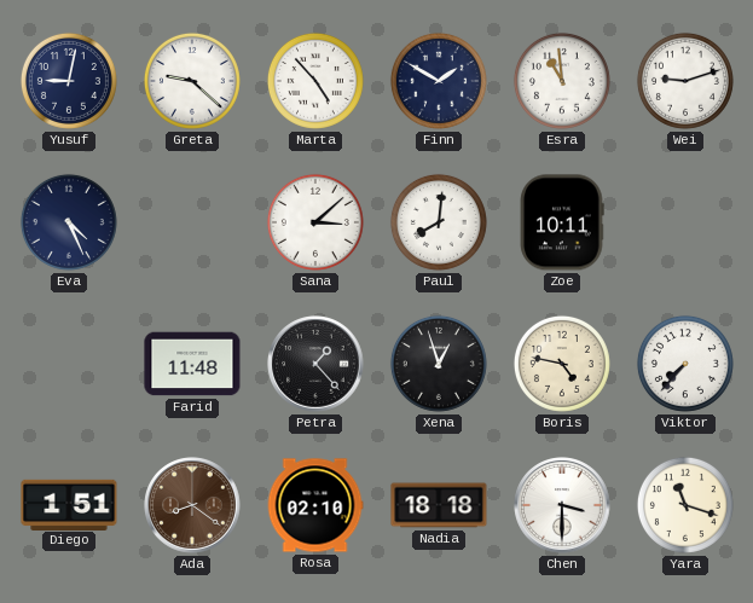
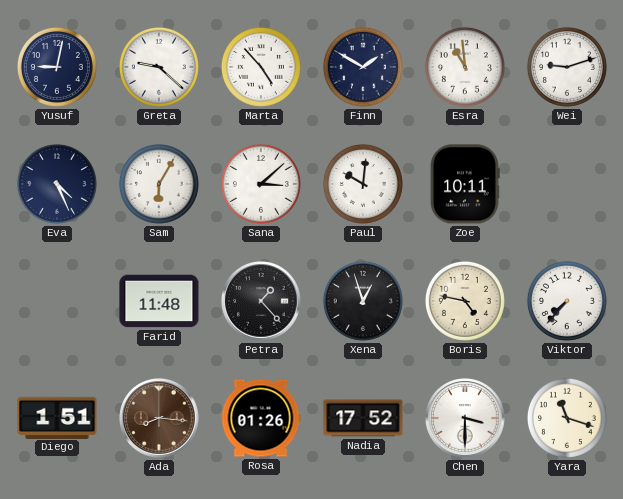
Sam: none -> 6:05
Paul: 8:01 -> 10:01
Ada: 8:21 -> 8:16
Rosa: 02:10 -> 01:26
Nadia: 18:18 -> 17:52
